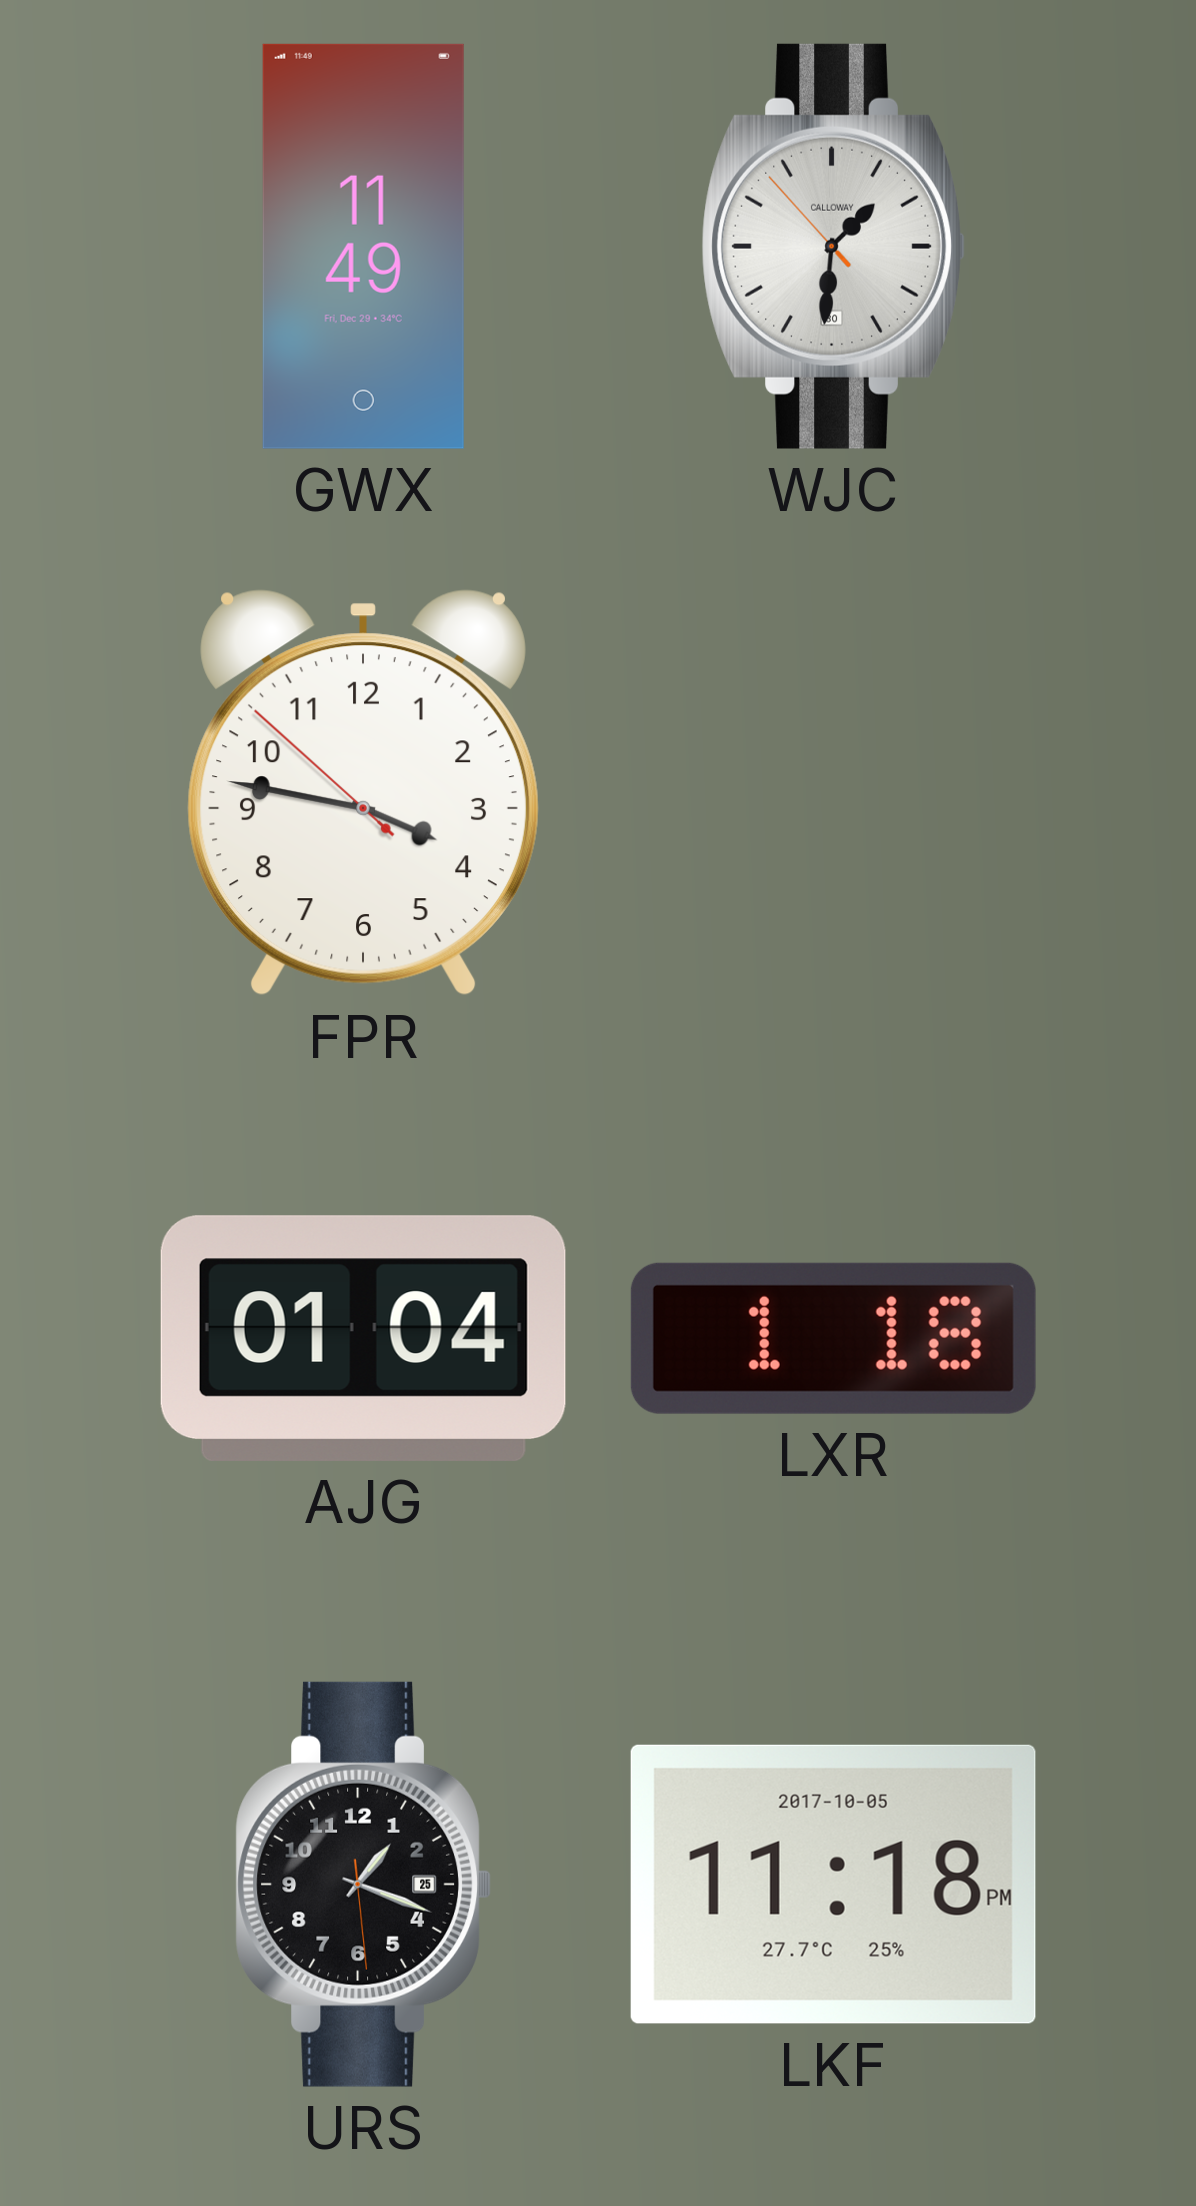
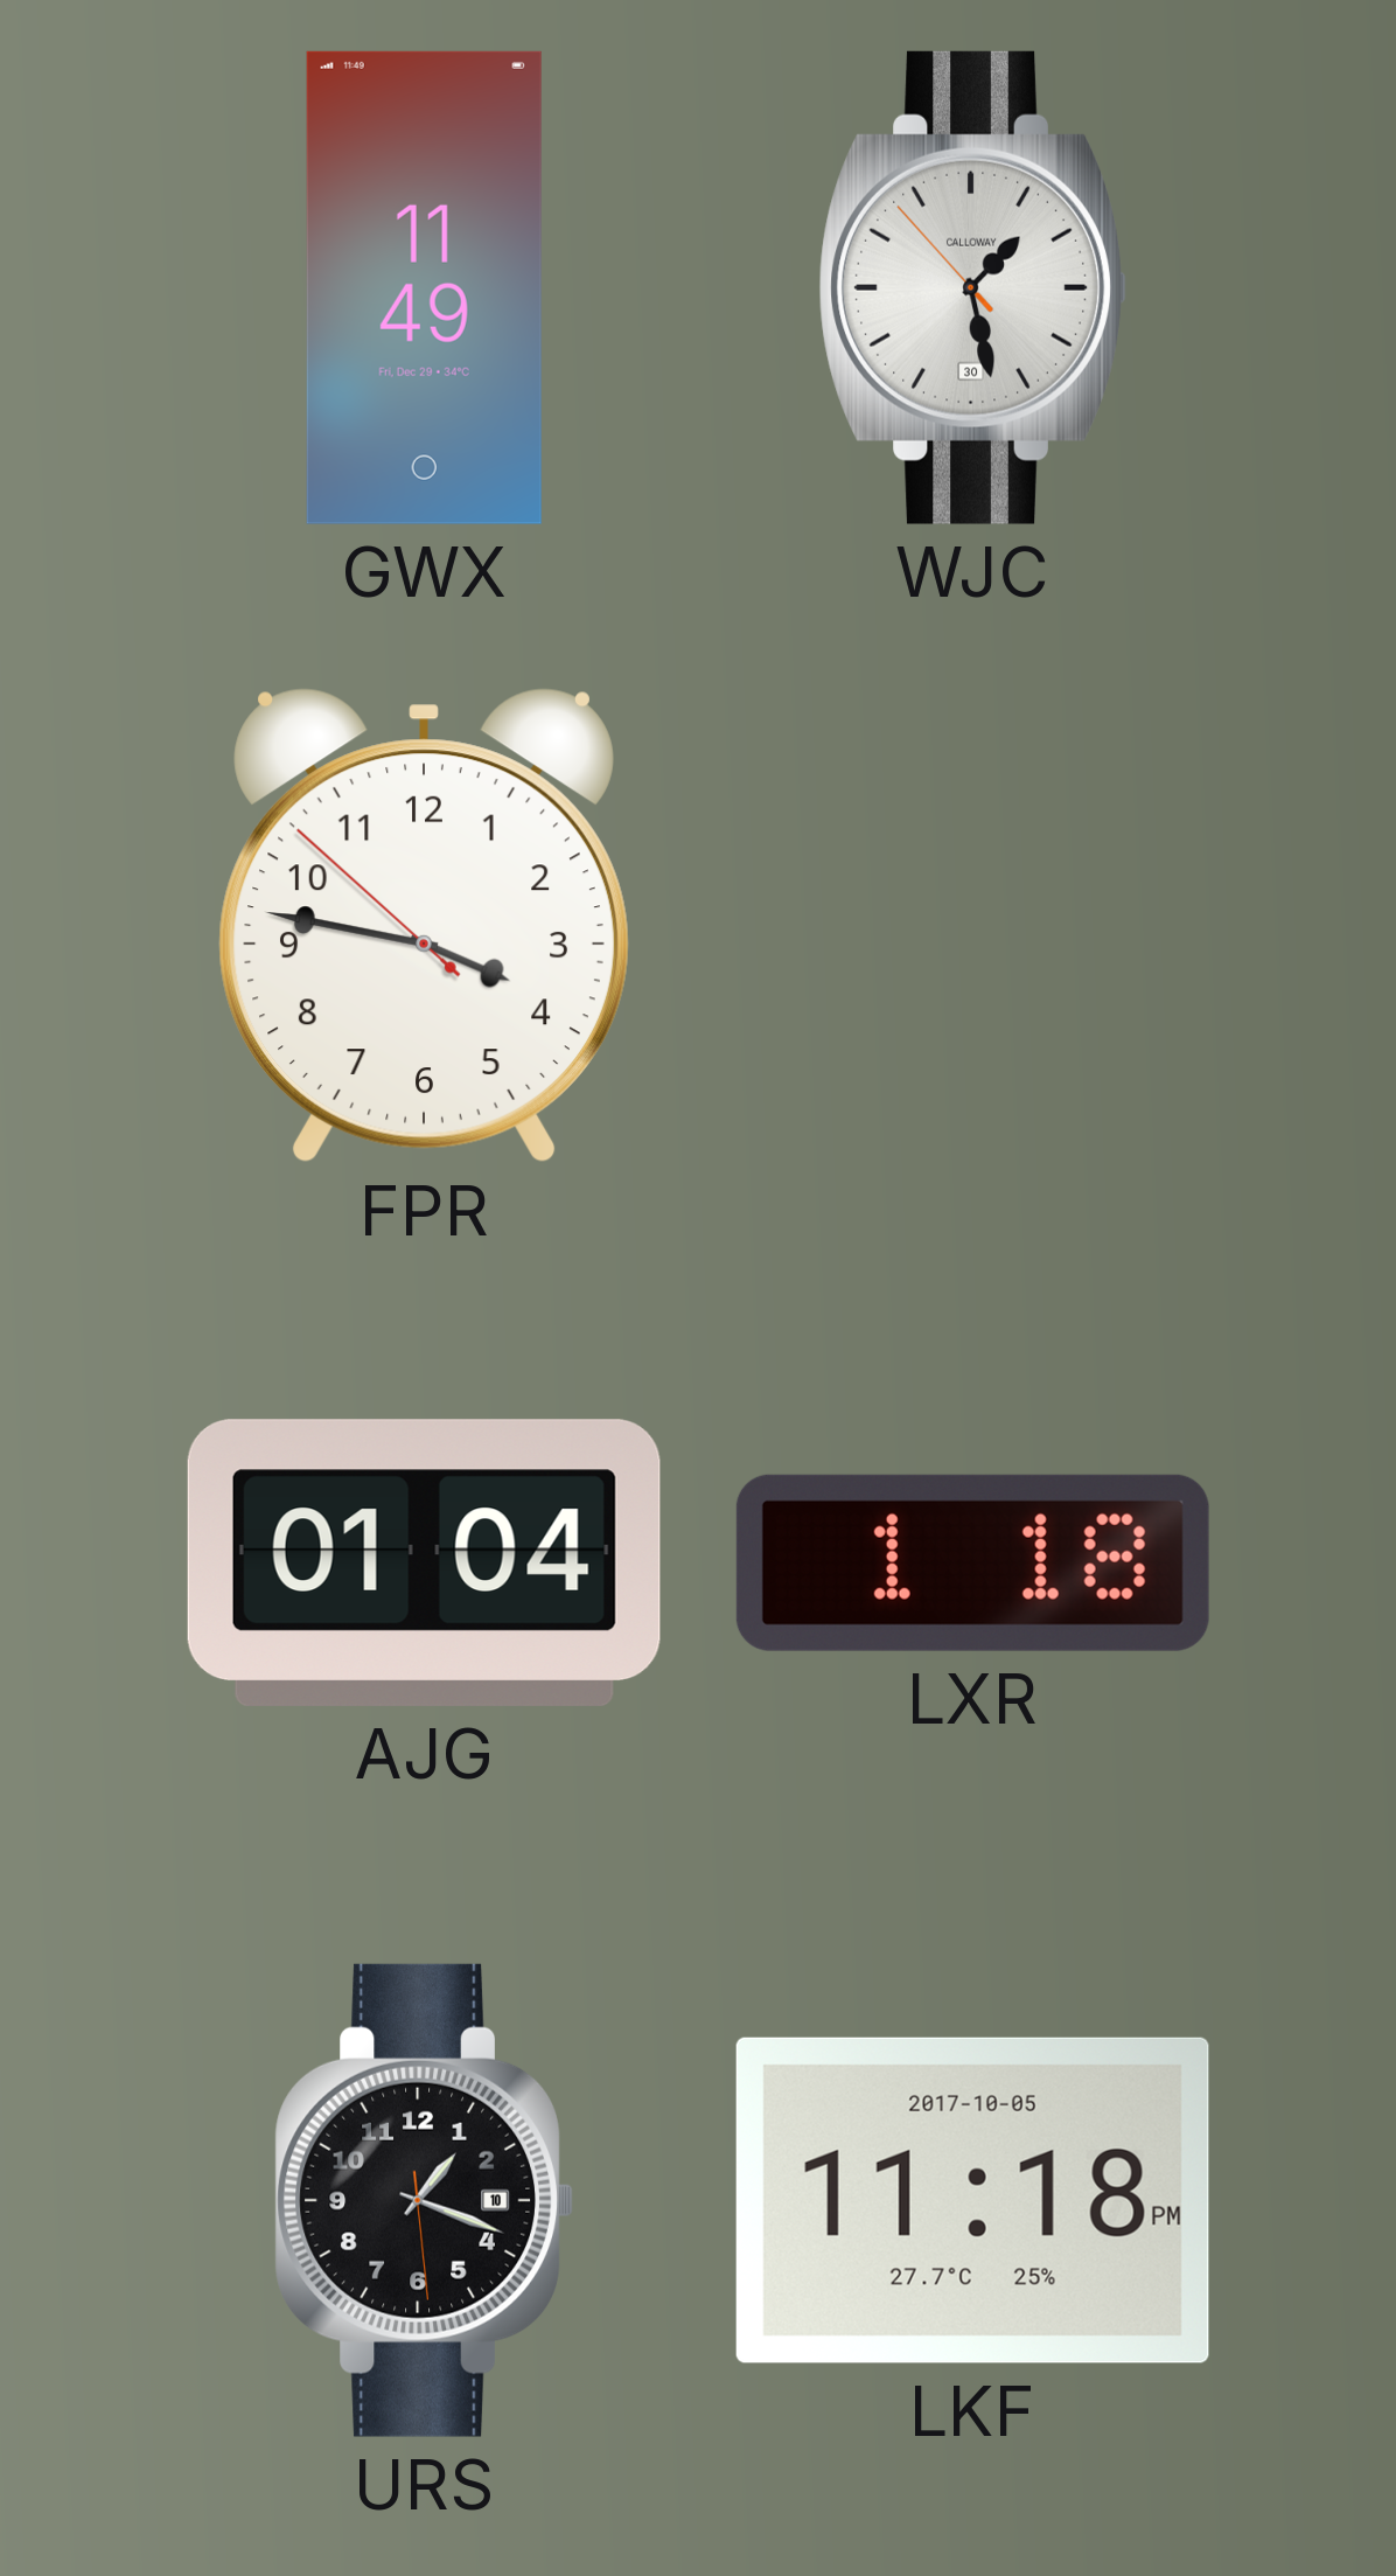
WJC: 1:30 -> 1:27
URS date: 25 -> 10
